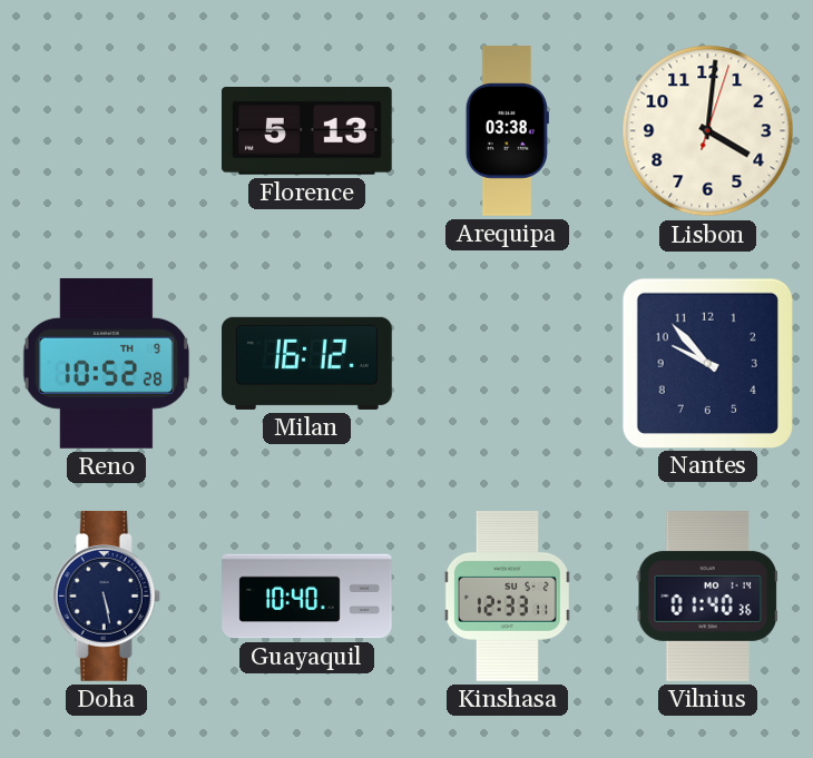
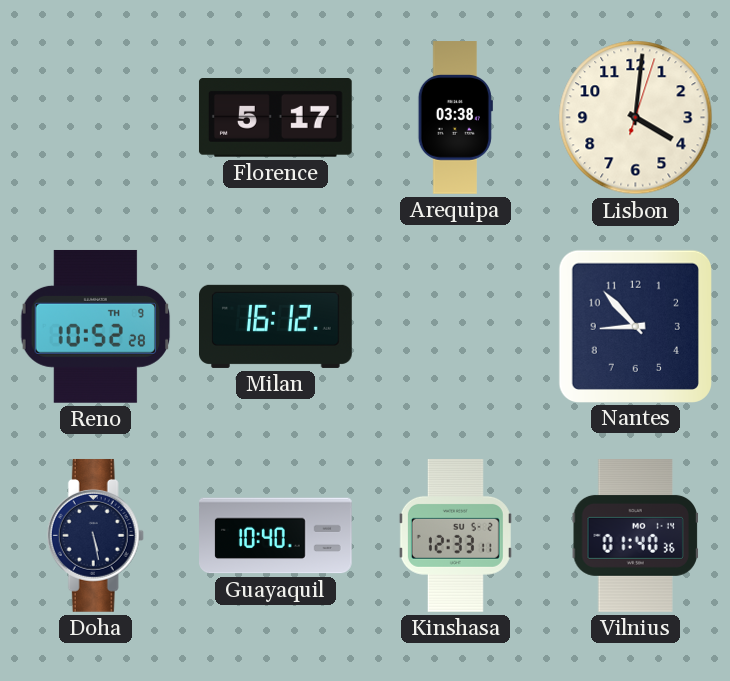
Florence: 5:13 -> 5:17
Nantes: 9:53 -> 8:53
